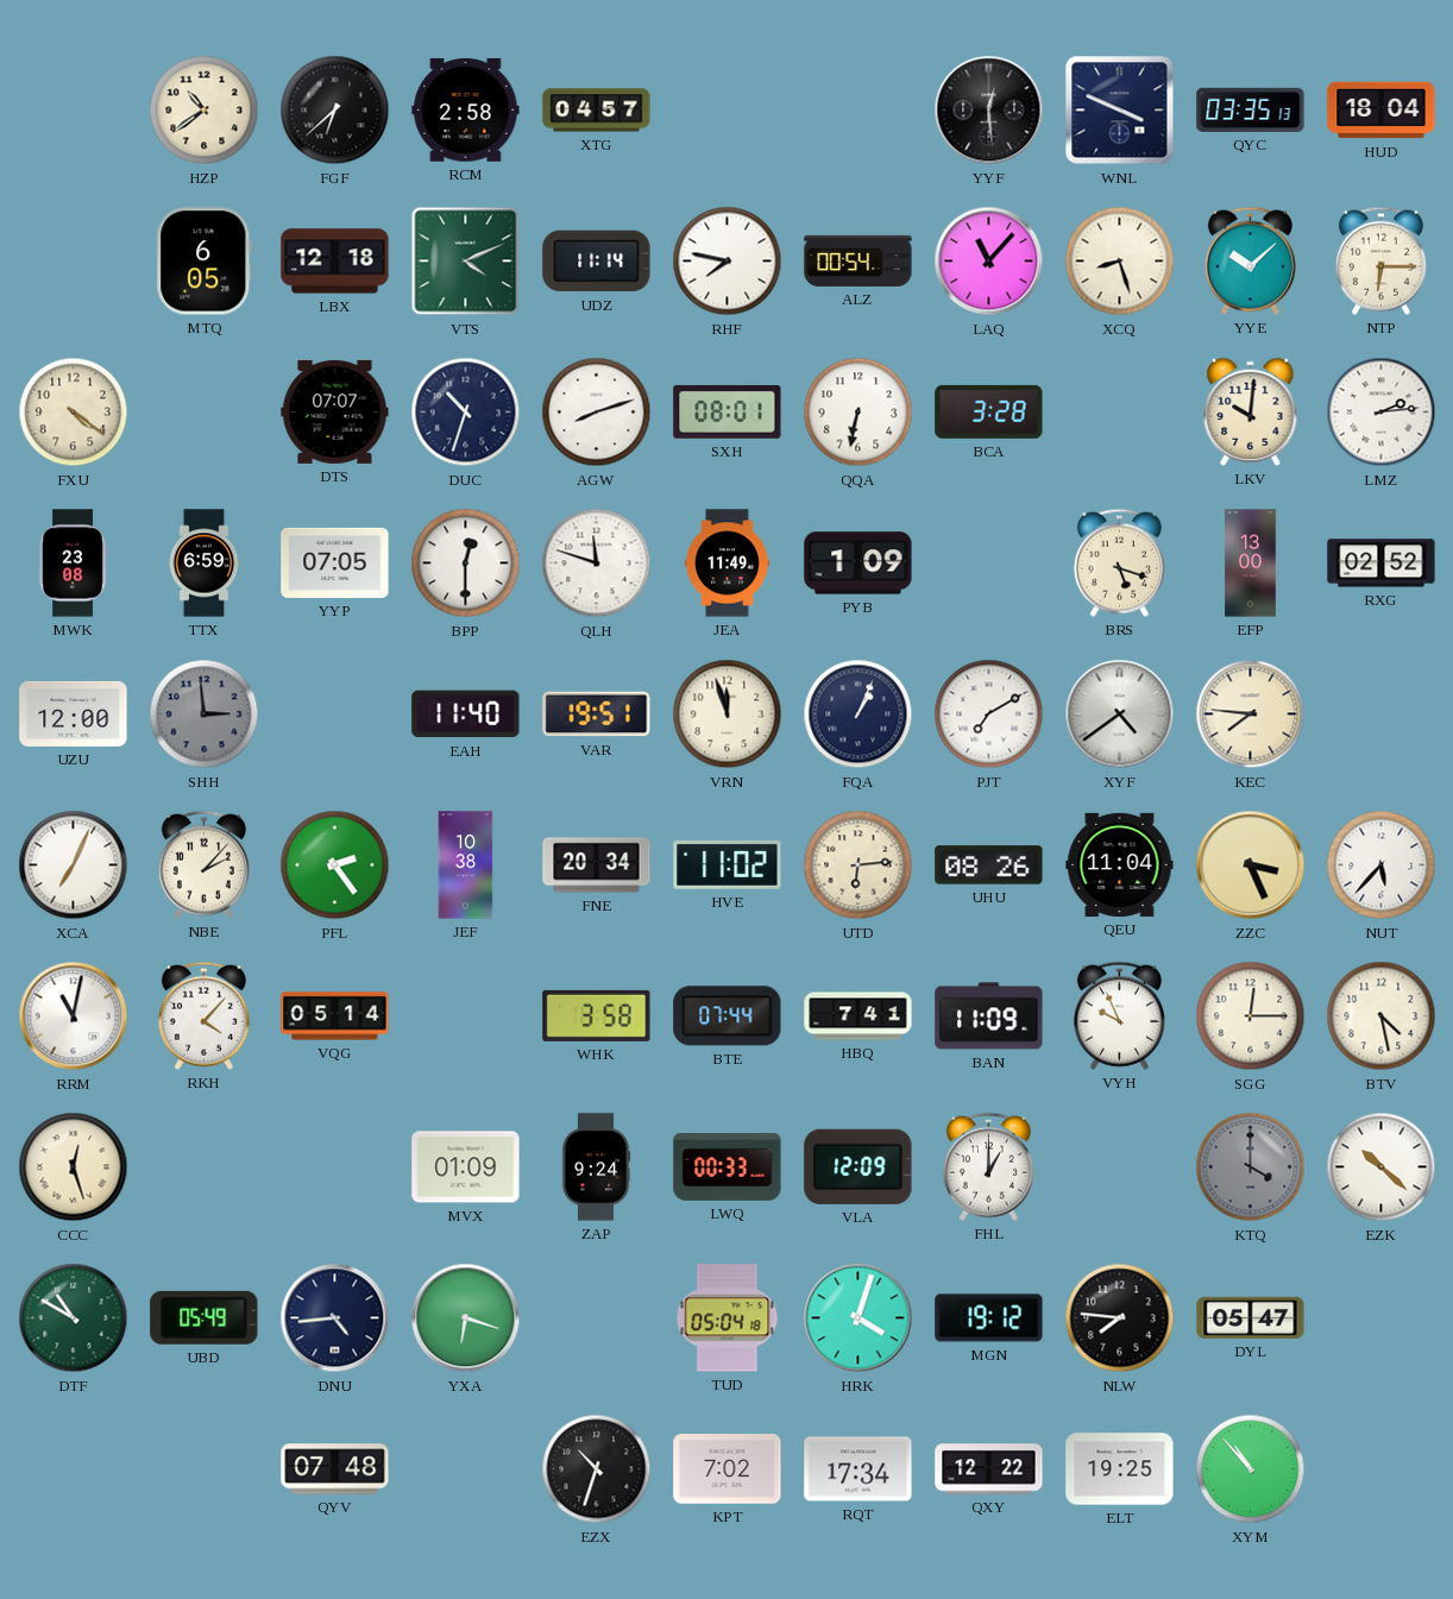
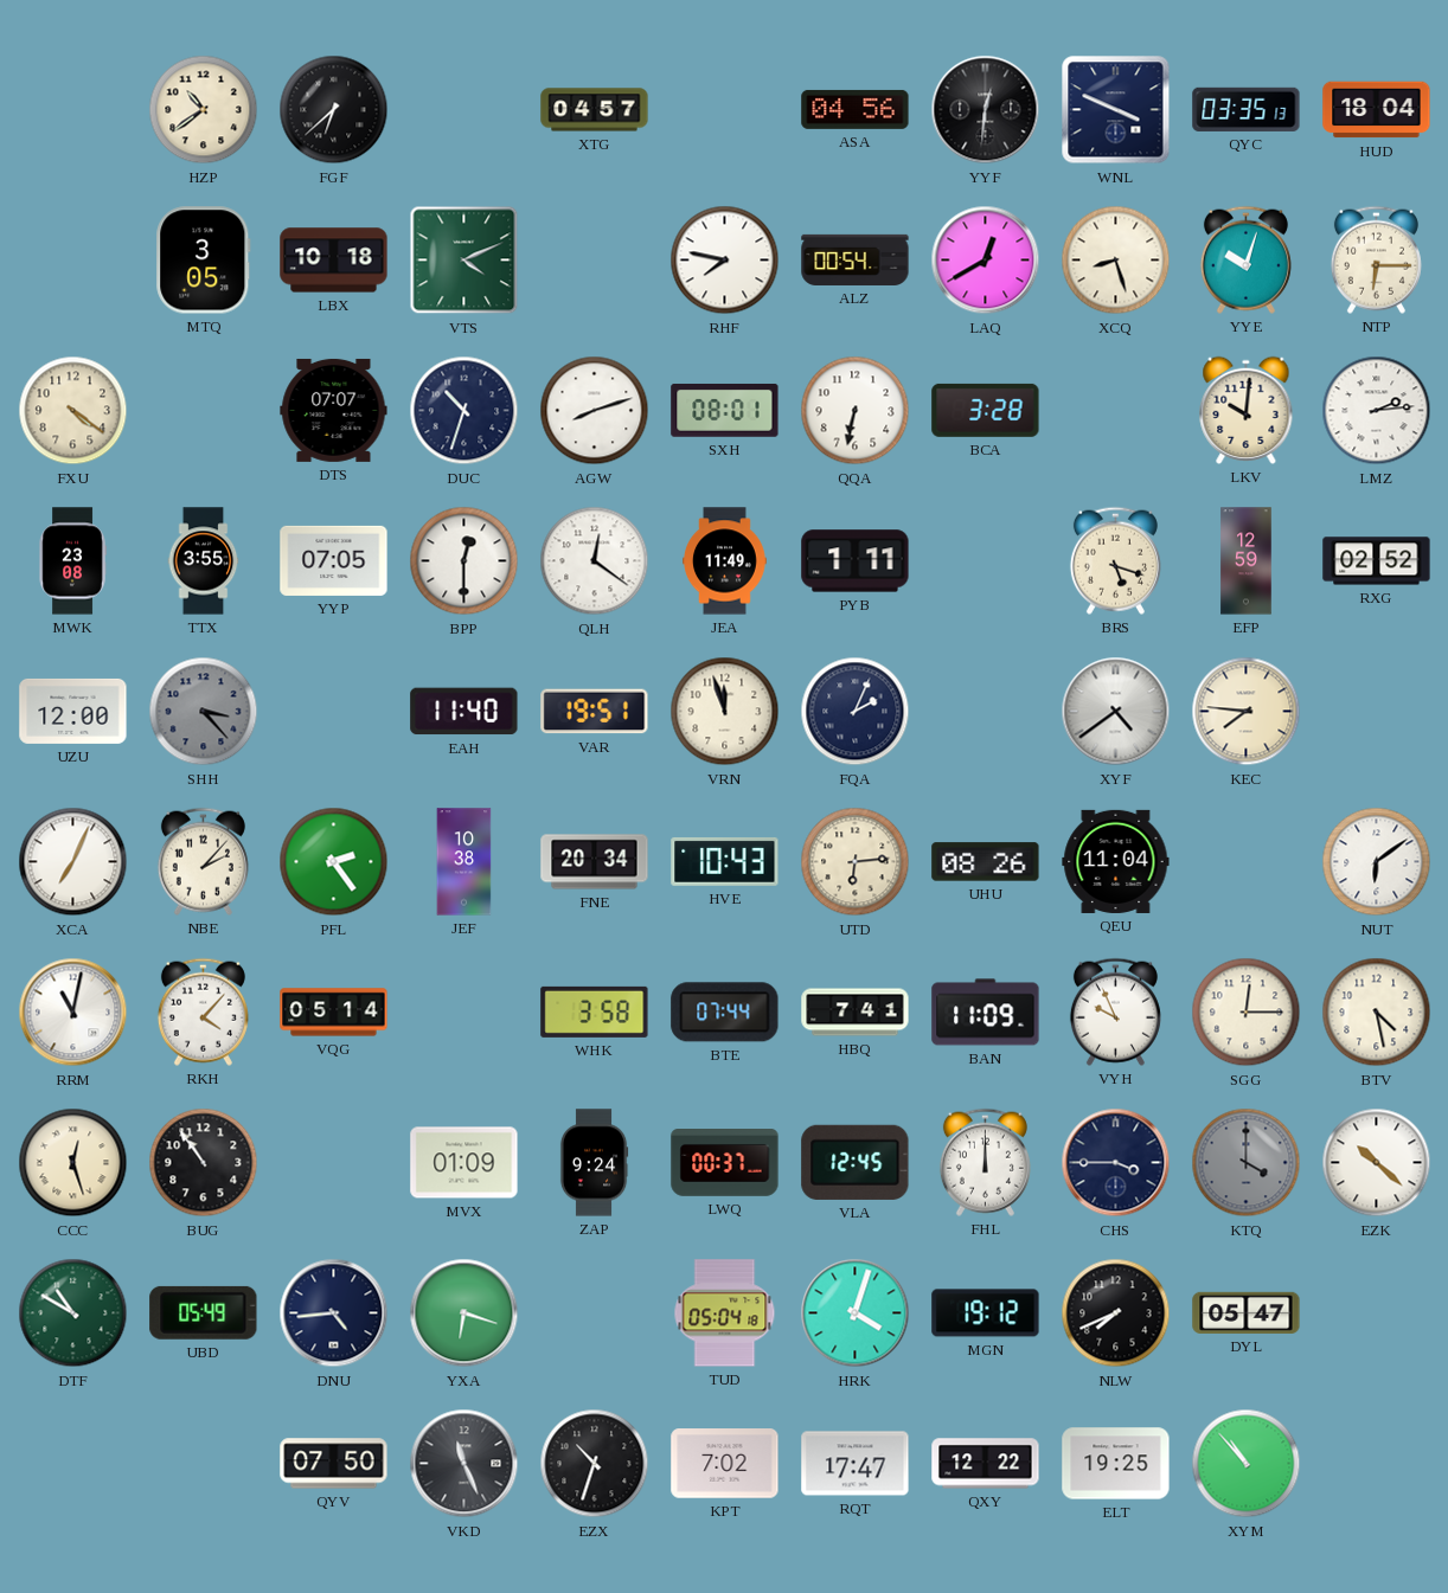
RCM: 2:58 -> none
ASA: none -> 04:56
YYF: 12:29 -> 12:31
MTQ: 6:05 -> 3:05
LBX: 12:18 -> 10:18
UDZ: 11:14 -> none
LAQ: 11:07 -> 12:40
YYE: 10:08 -> 10:03
TTX: 6:59 -> 3:55
QLH: 11:48 -> 12:21
PYB: 1:09 -> 1:11
EFP: 13:00 -> 12:59
SHH: 2:59 -> 3:23
FQA: 1:04 -> 2:04
PJT: 7:10 -> none
HVE: 11:02 -> 10:43
ZZC: 3:26 -> none
NUT: 5:37 -> 6:09
BUG: none -> 10:54
LWQ: 00:33 -> 00:37
VLA: 12:09 -> 12:45
FHL: 1:00 -> 12:00
CHS: none -> 3:45
NLW: 7:46 -> 7:41
QYV: 07:48 -> 07:50
VKD: none -> 11:26
RQT: 17:34 -> 17:47
